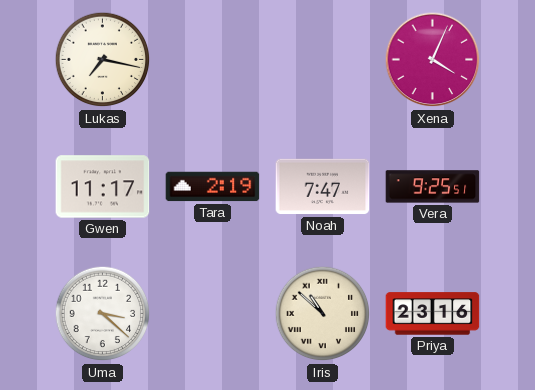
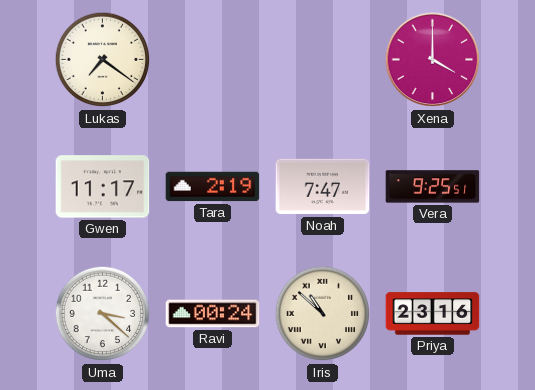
Lukas: 7:17 -> 7:21
Xena: 4:04 -> 4:00
Ravi: none -> 00:24
